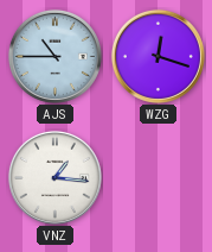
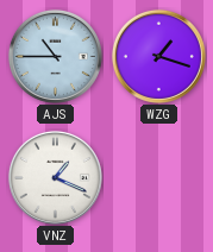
WZG: 12:18 -> 1:18
VNZ: 1:16 -> 1:19
